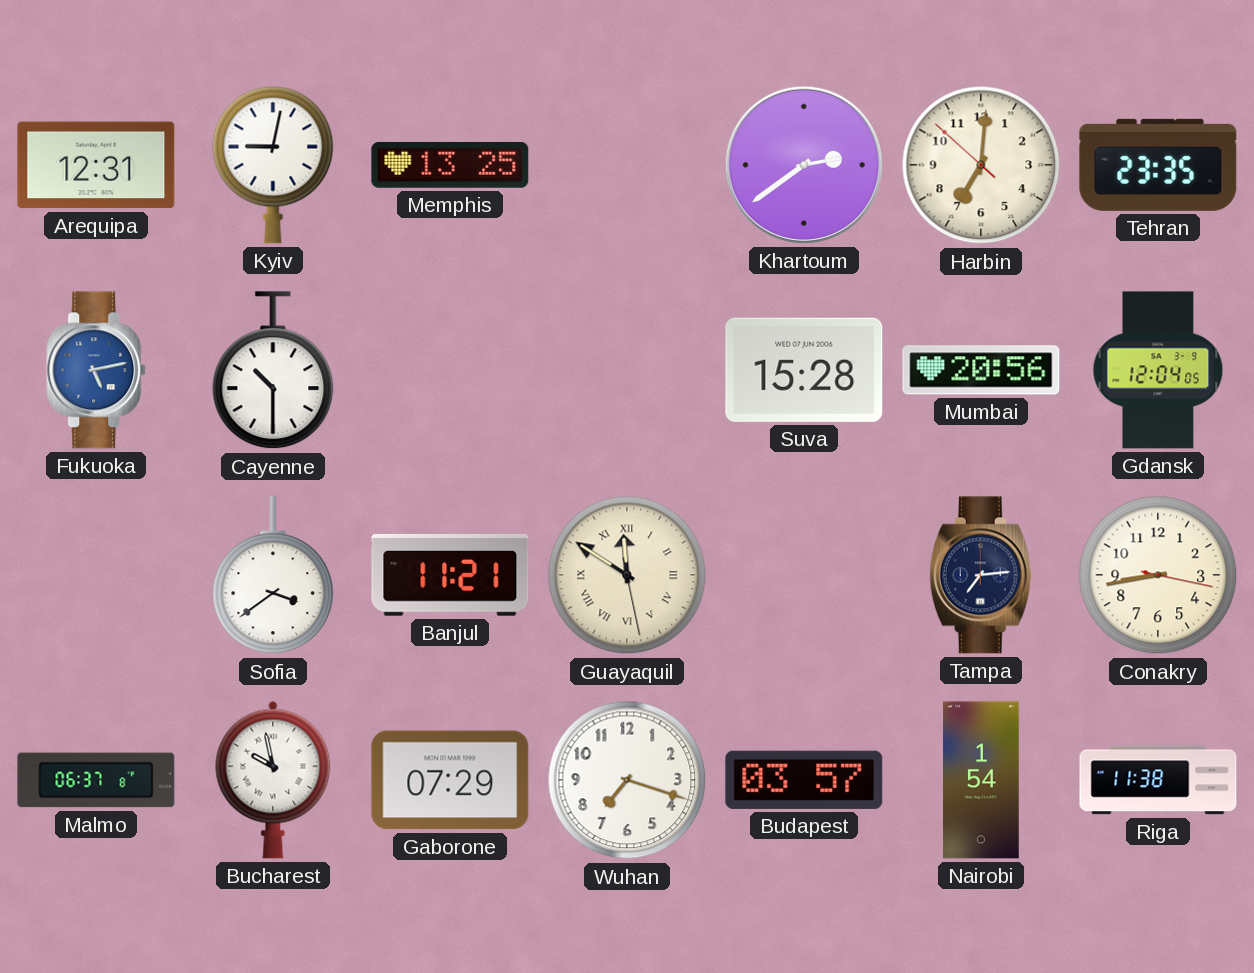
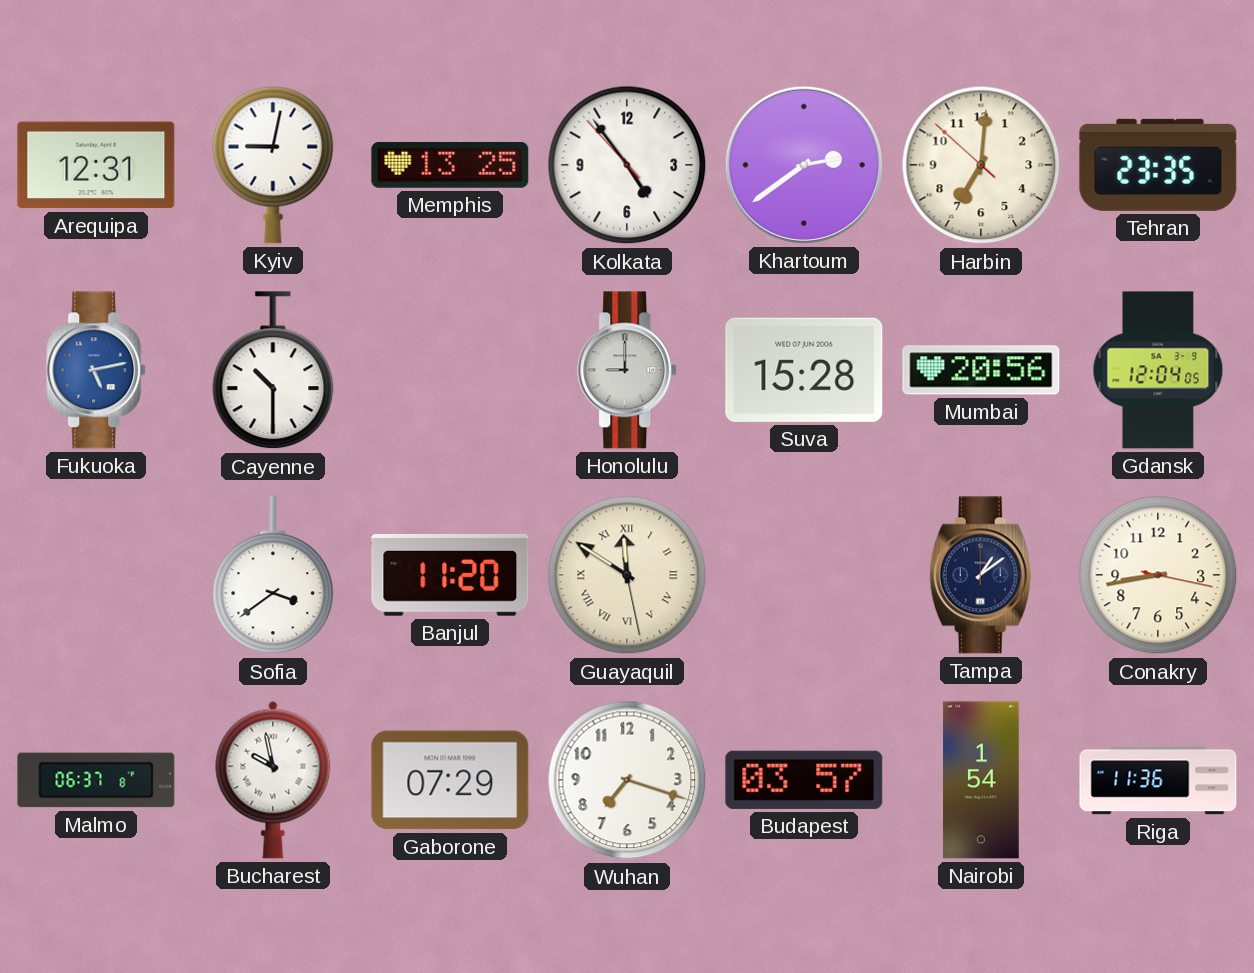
Kolkata: none -> 4:53
Honolulu: none -> 9:00
Banjul: 11:21 -> 11:20
Tampa: 7:14 -> 1:09
Riga: 11:38 -> 11:36
